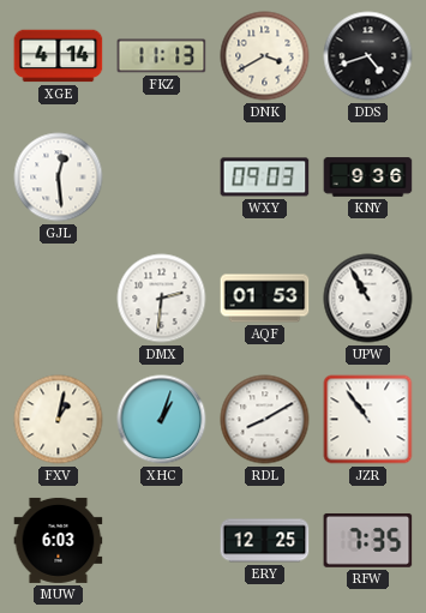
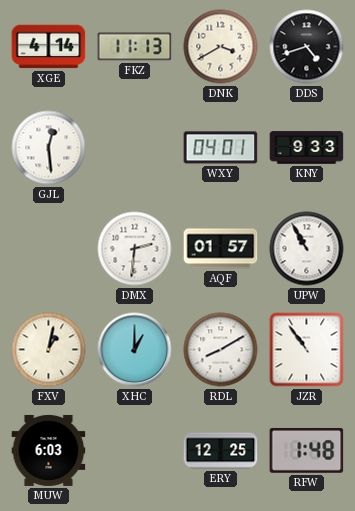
WXY: 09:03 -> 04:01
KNY: 9:36 -> 9:33
AQF: 01:53 -> 01:57
XHC: 1:03 -> 1:00
RFW: 7:35 -> 1:48
